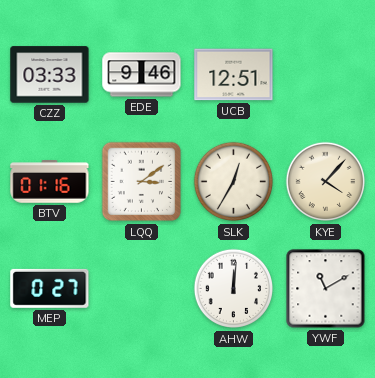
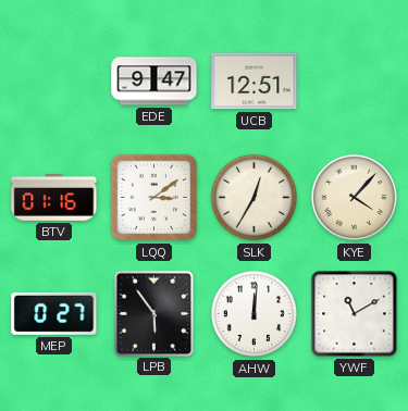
CZZ: 03:33 -> none
EDE: 9:46 -> 9:47
LPB: none -> 5:54
